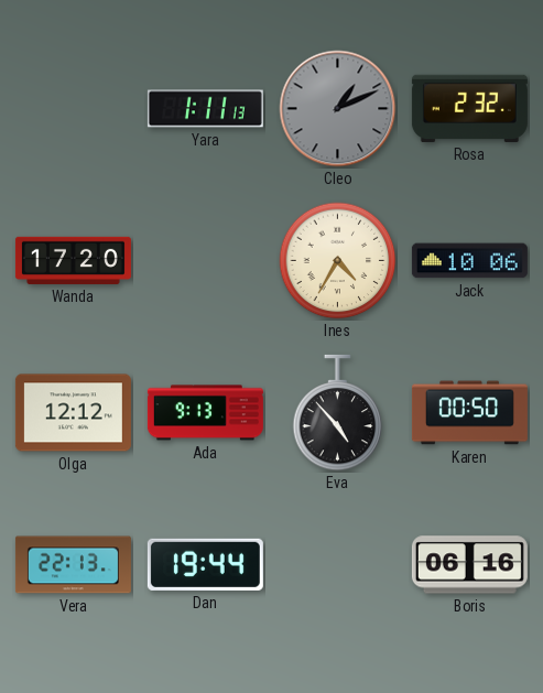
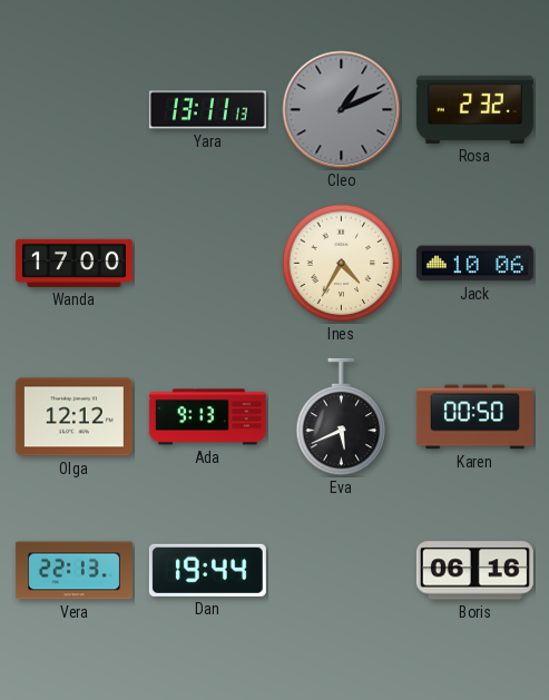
Yara: 1:11 -> 13:11
Wanda: 17:20 -> 17:00
Eva: 4:53 -> 5:41
